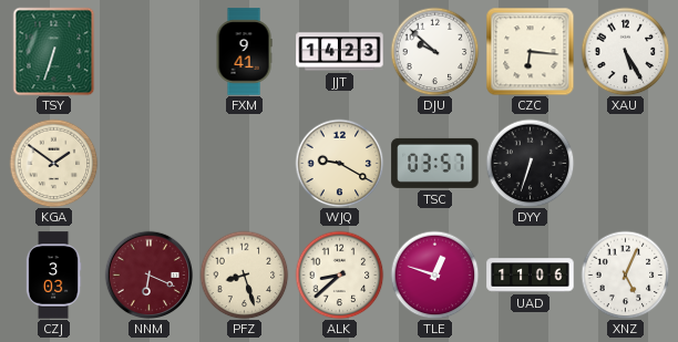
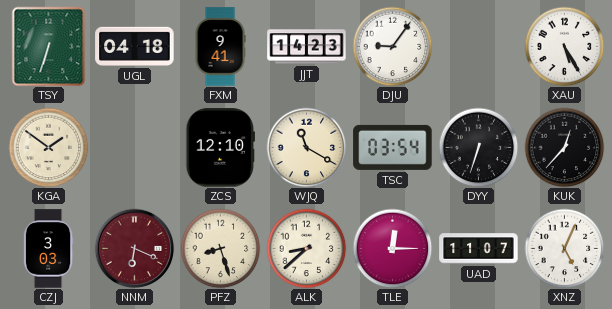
UGL: none -> 04:18
DJU: 9:52 -> 9:06
CZC: 6:16 -> none
ZCS: none -> 12:10
WJQ: 9:20 -> 11:20
TSC: 03:57 -> 03:54
KUK: none -> 12:37
TLE: 12:48 -> 12:15
UAD: 11:06 -> 11:07
